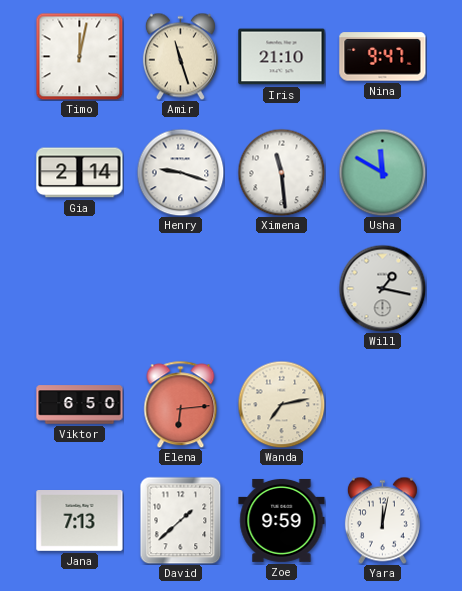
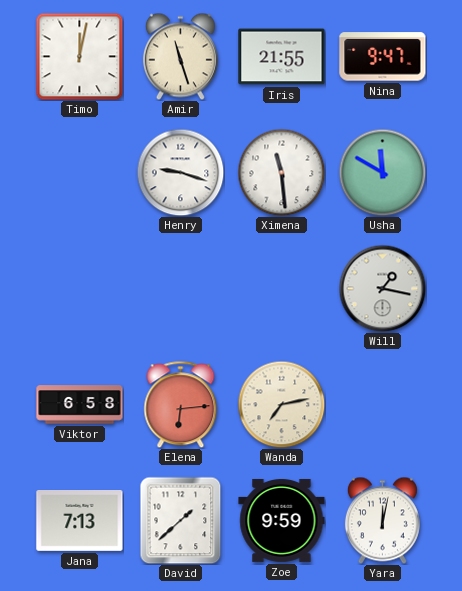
Iris: 21:10 -> 21:55
Gia: 2:14 -> none
Viktor: 6:50 -> 6:58
